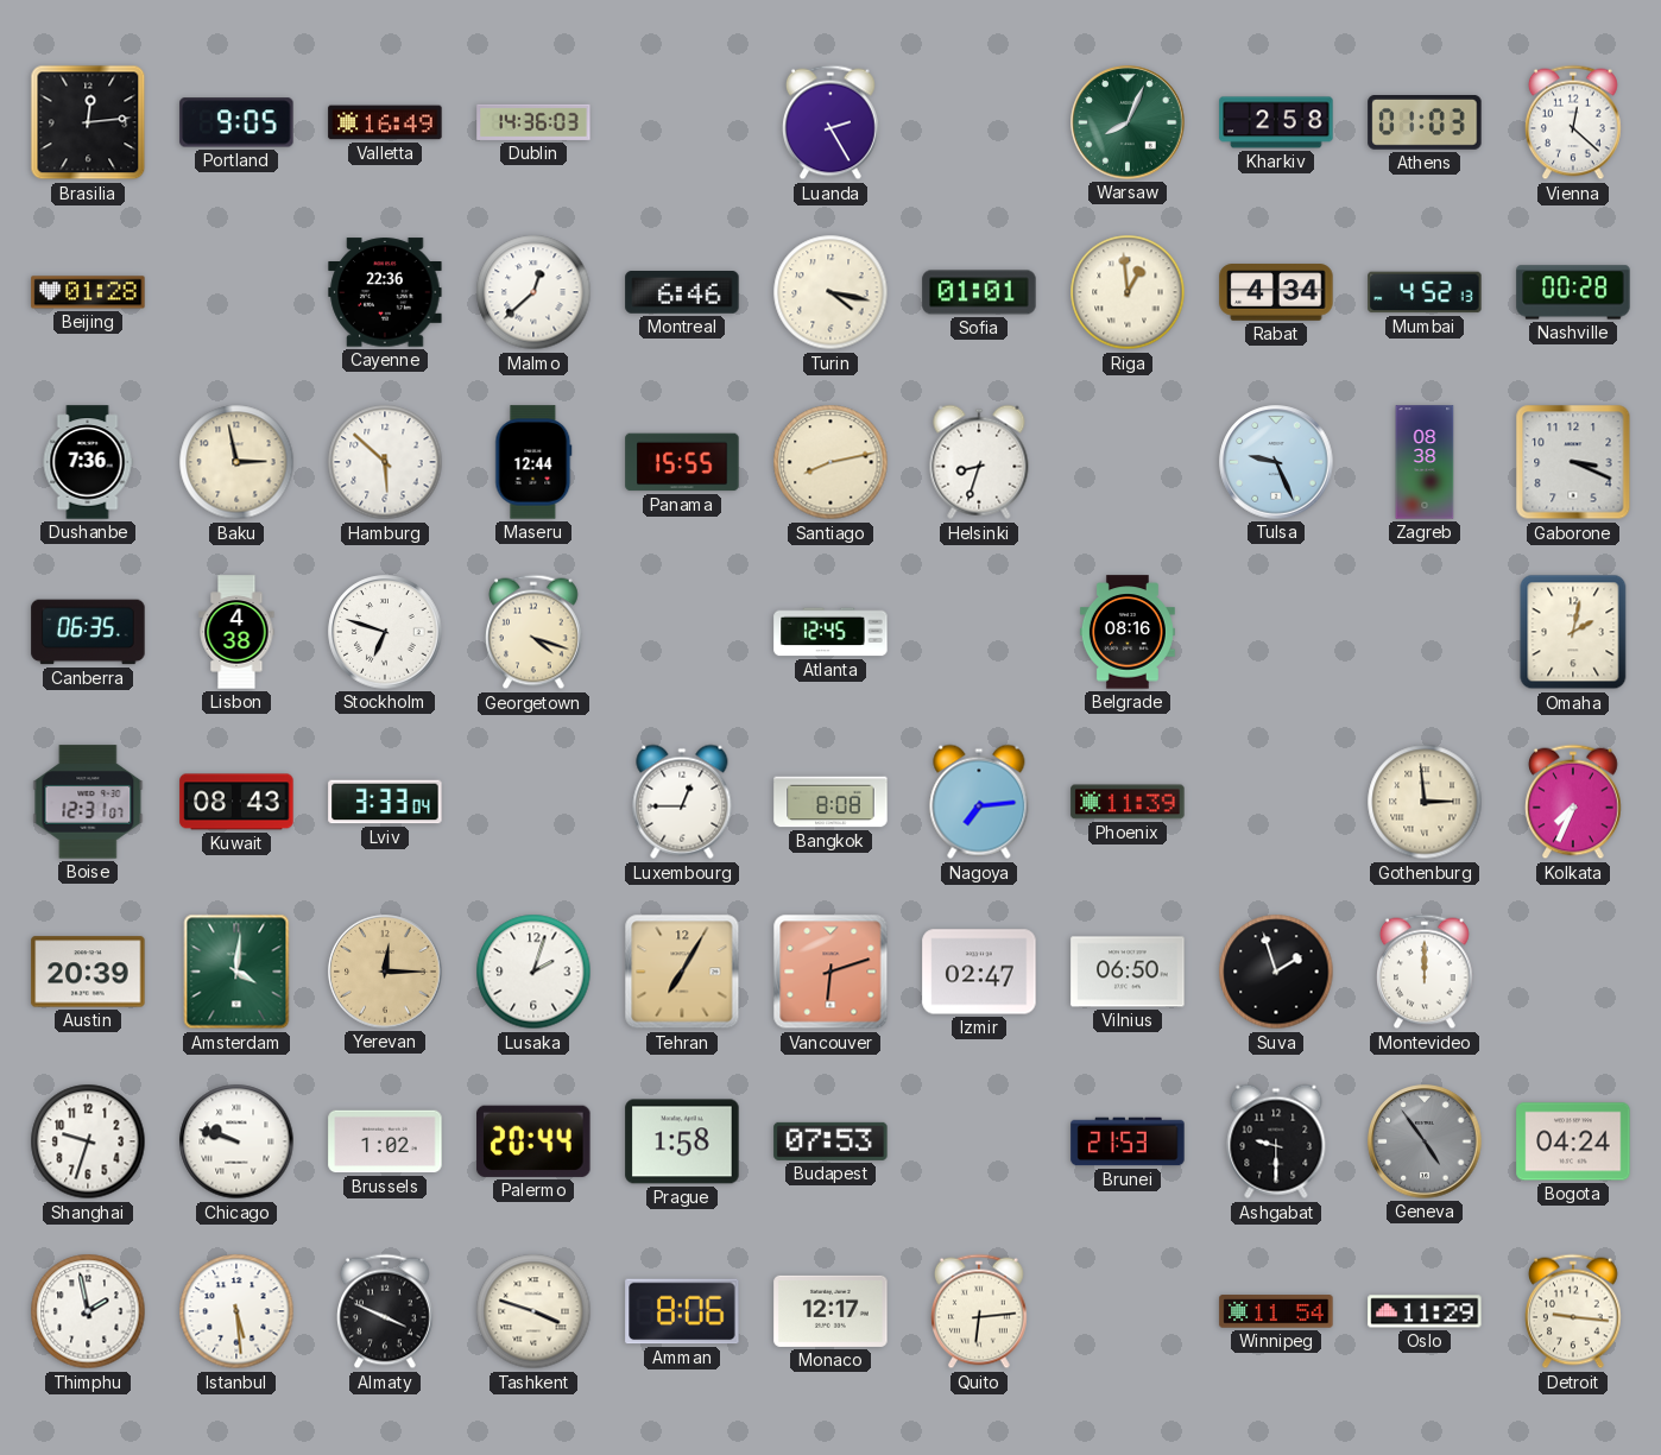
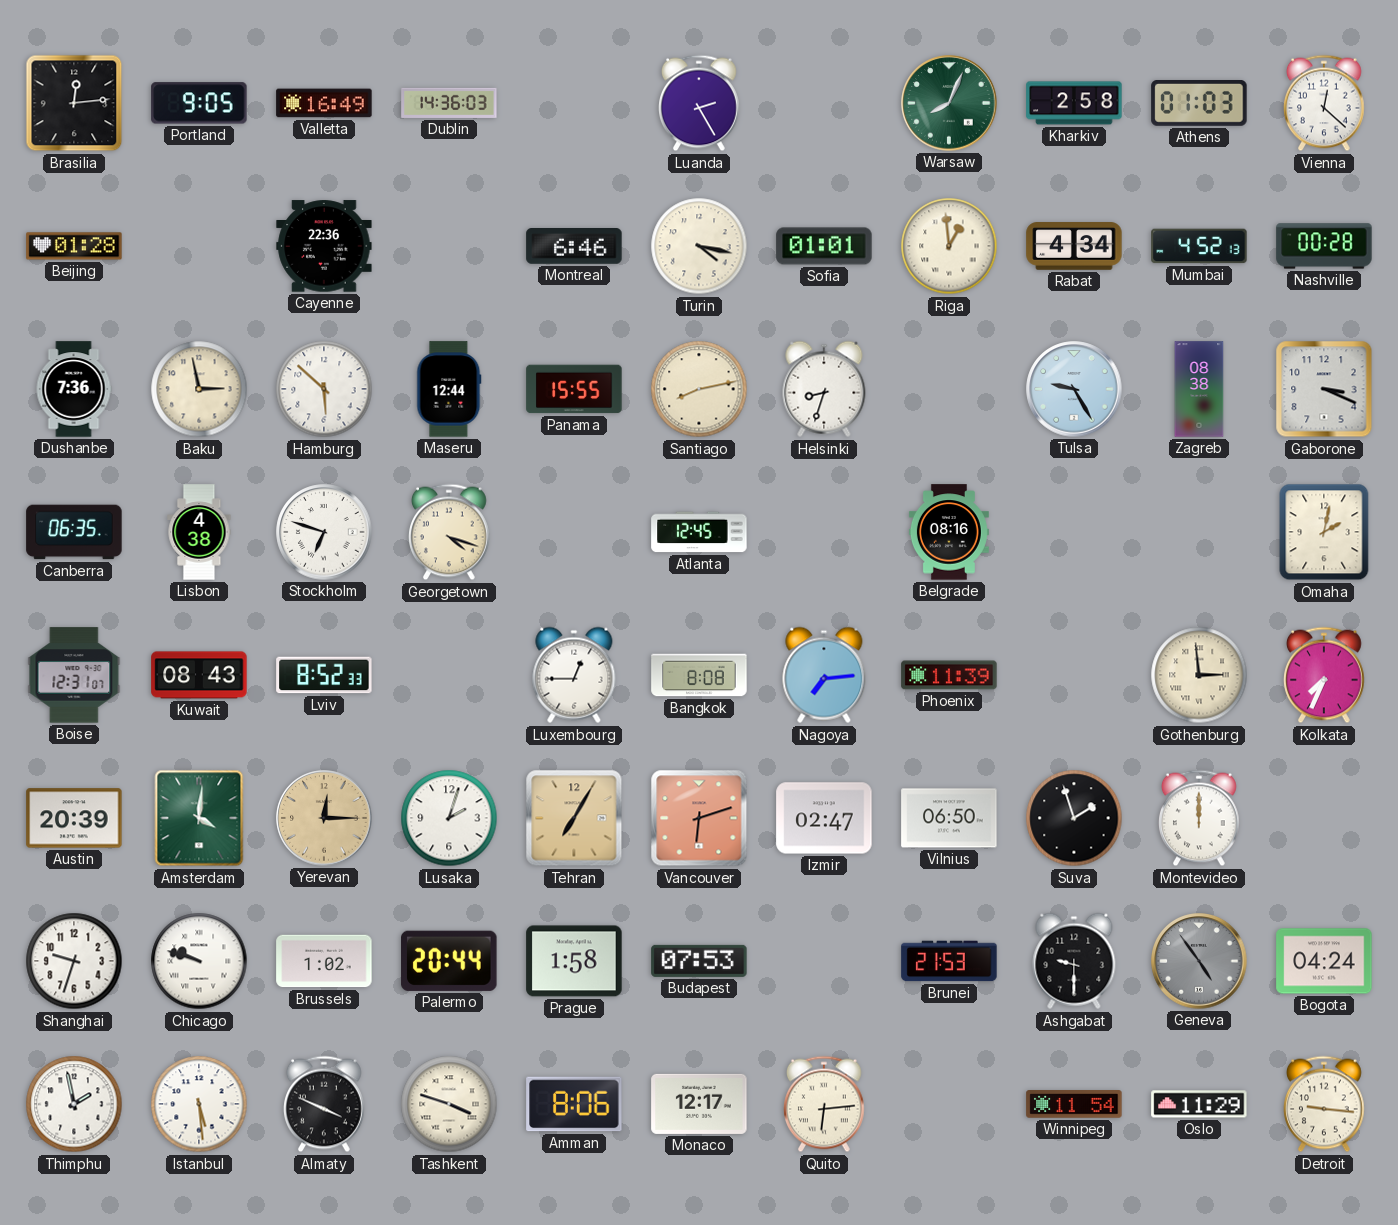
Malmo: 12:38 -> none
Tulsa: 9:26 -> 9:25
Lviv: 3:33 -> 8:52
